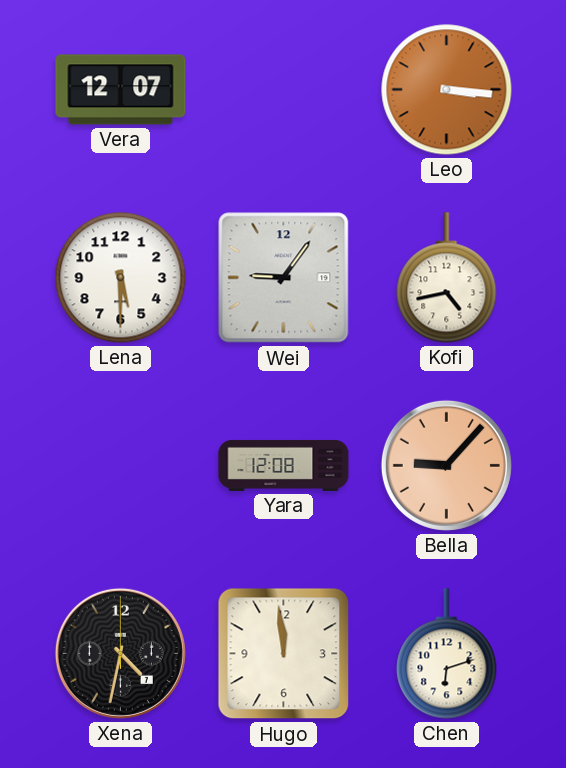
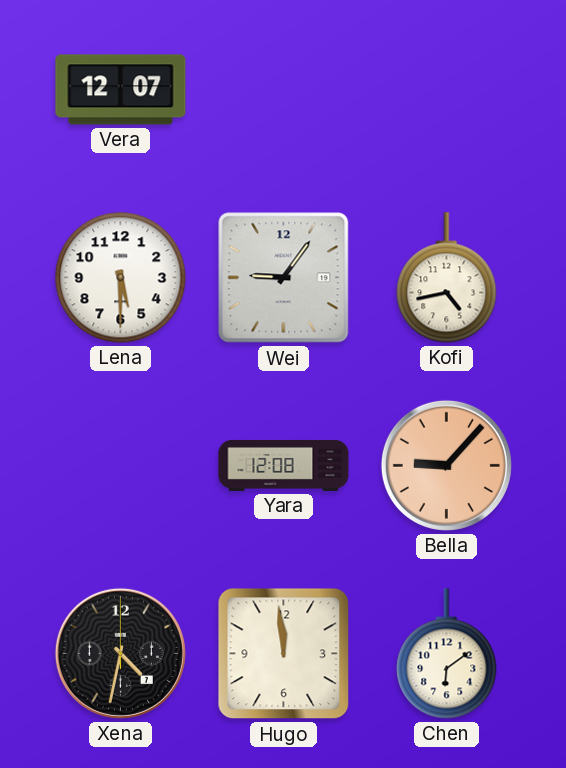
Leo: 3:16 -> none
Chen: 6:12 -> 6:09
